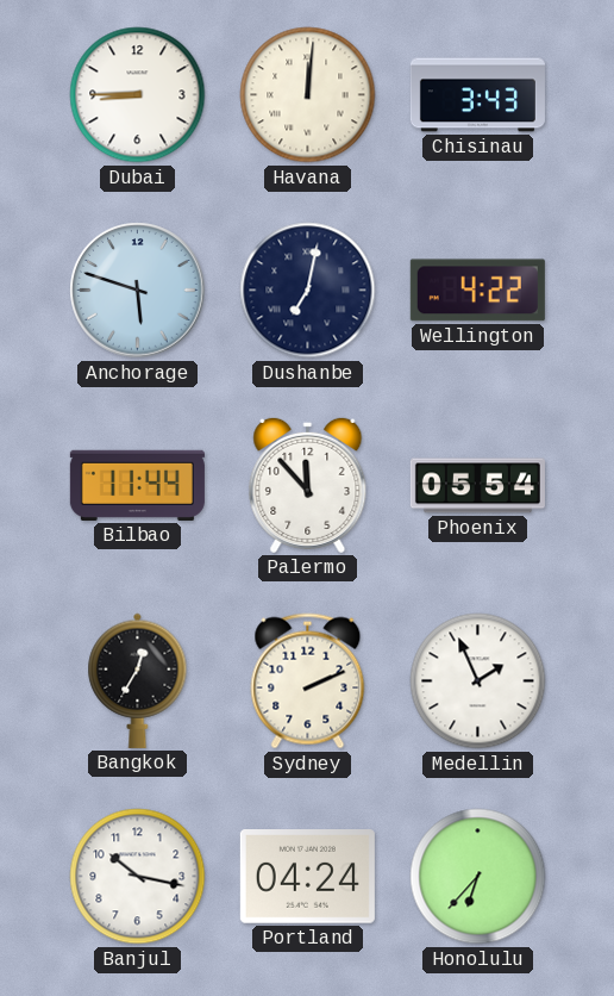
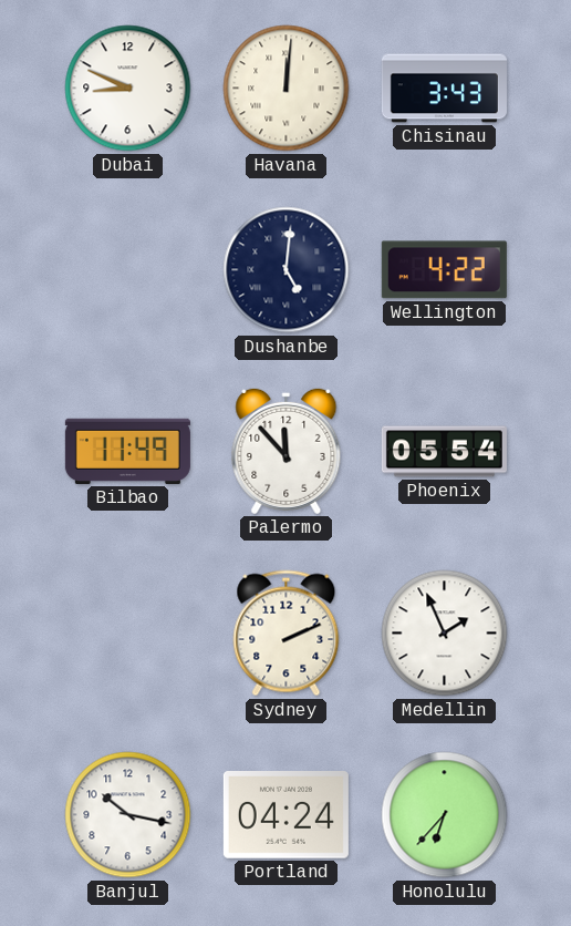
Dubai: 8:45 -> 8:49
Anchorage: 5:48 -> none
Dushanbe: 7:02 -> 5:01
Bilbao: 11:44 -> 11:49
Bangkok: 12:35 -> none
